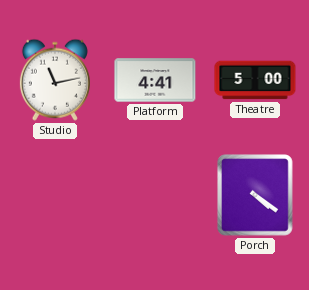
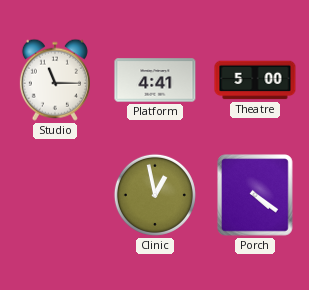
Studio: 11:13 -> 11:15
Clinic: none -> 12:58
